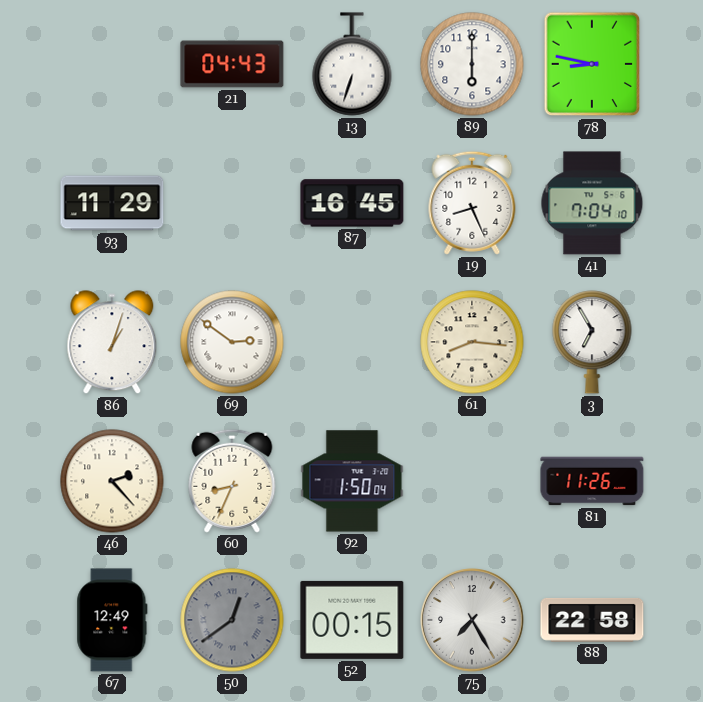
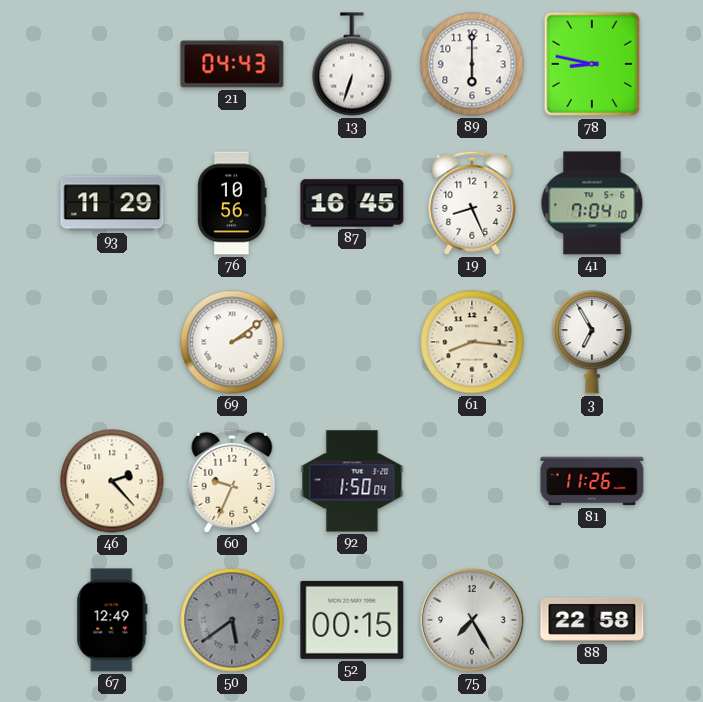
76: none -> 10:56
86: 1:03 -> none
69: 2:51 -> 2:09
60: 8:34 -> 9:34
50: 12:39 -> 5:39
